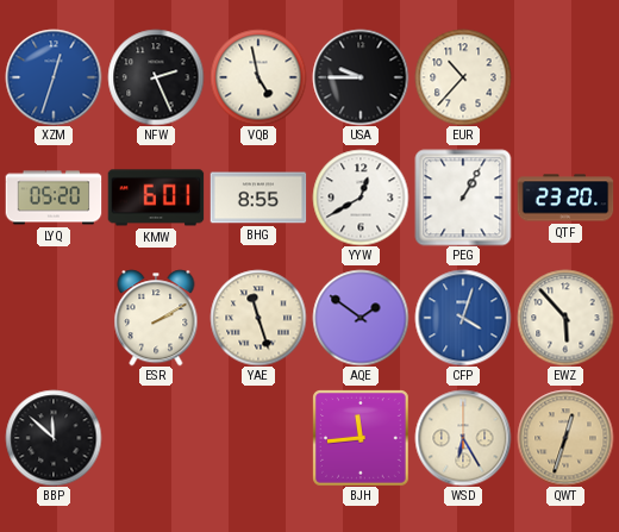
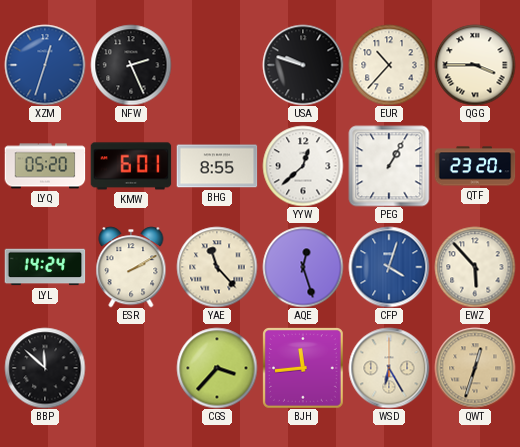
VQB: 4:58 -> none
USA: 9:45 -> 9:48
QGG: none -> 3:45
YYW: 12:40 -> 12:38
LYL: none -> 14:24
YAE: 11:27 -> 11:23
AQE: 1:51 -> 12:27
CGS: none -> 3:37
